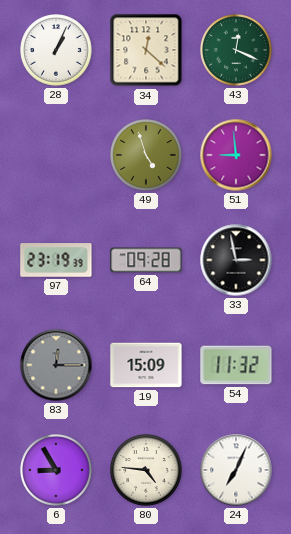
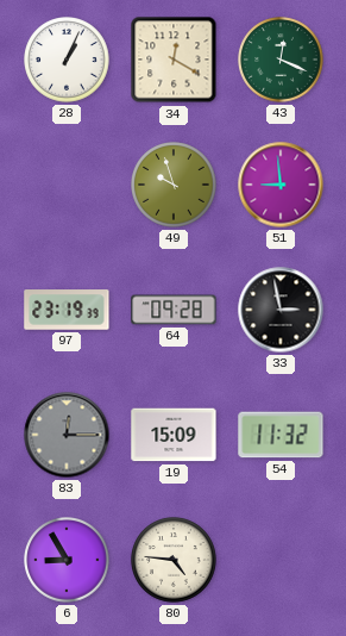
34: 12:22 -> 12:20
49: 4:57 -> 9:57
24: 7:04 -> none
